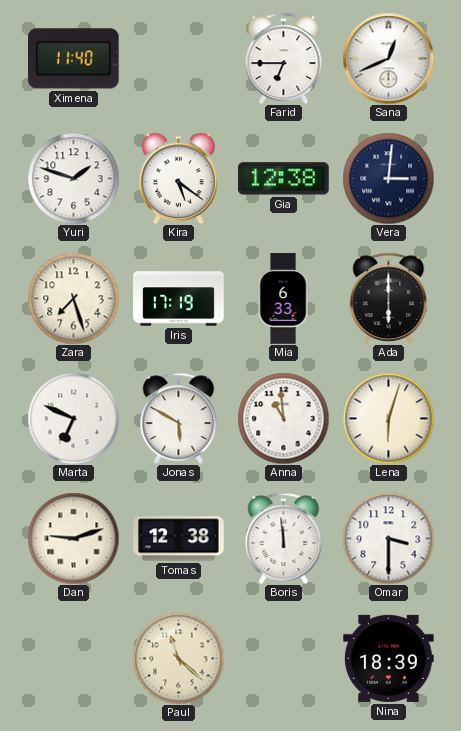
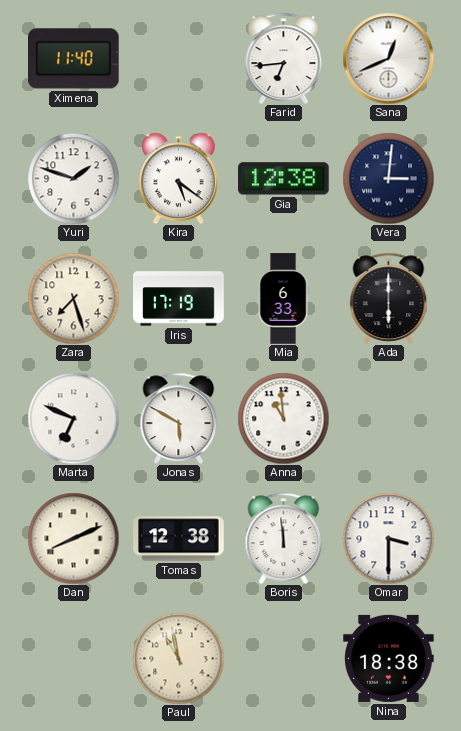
Farid: 6:45 -> 6:44
Lena: 6:03 -> none
Dan: 9:12 -> 8:11
Paul: 11:22 -> 10:58
Nina: 18:39 -> 18:38
